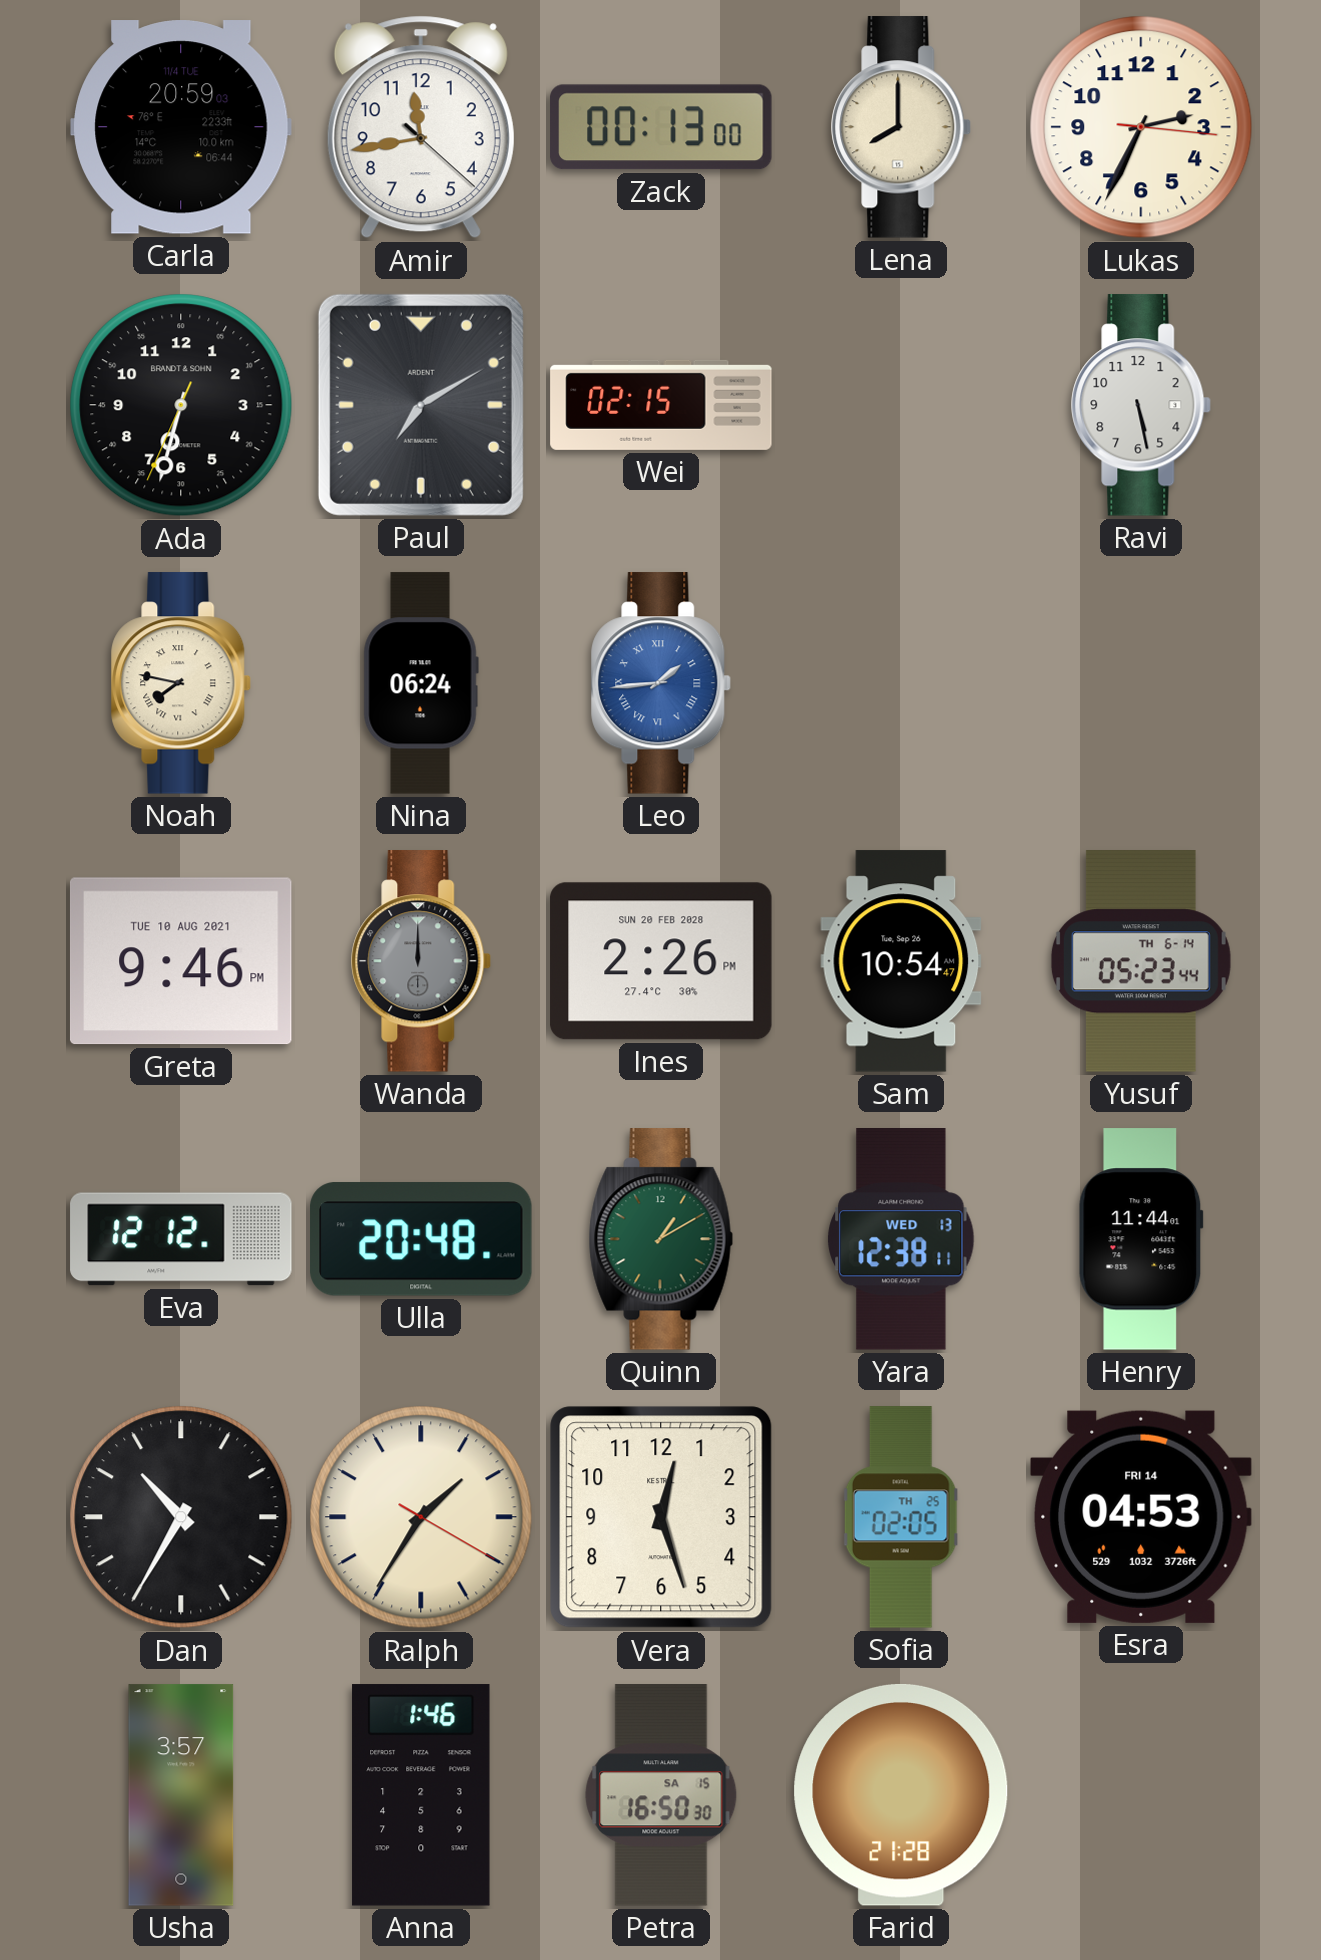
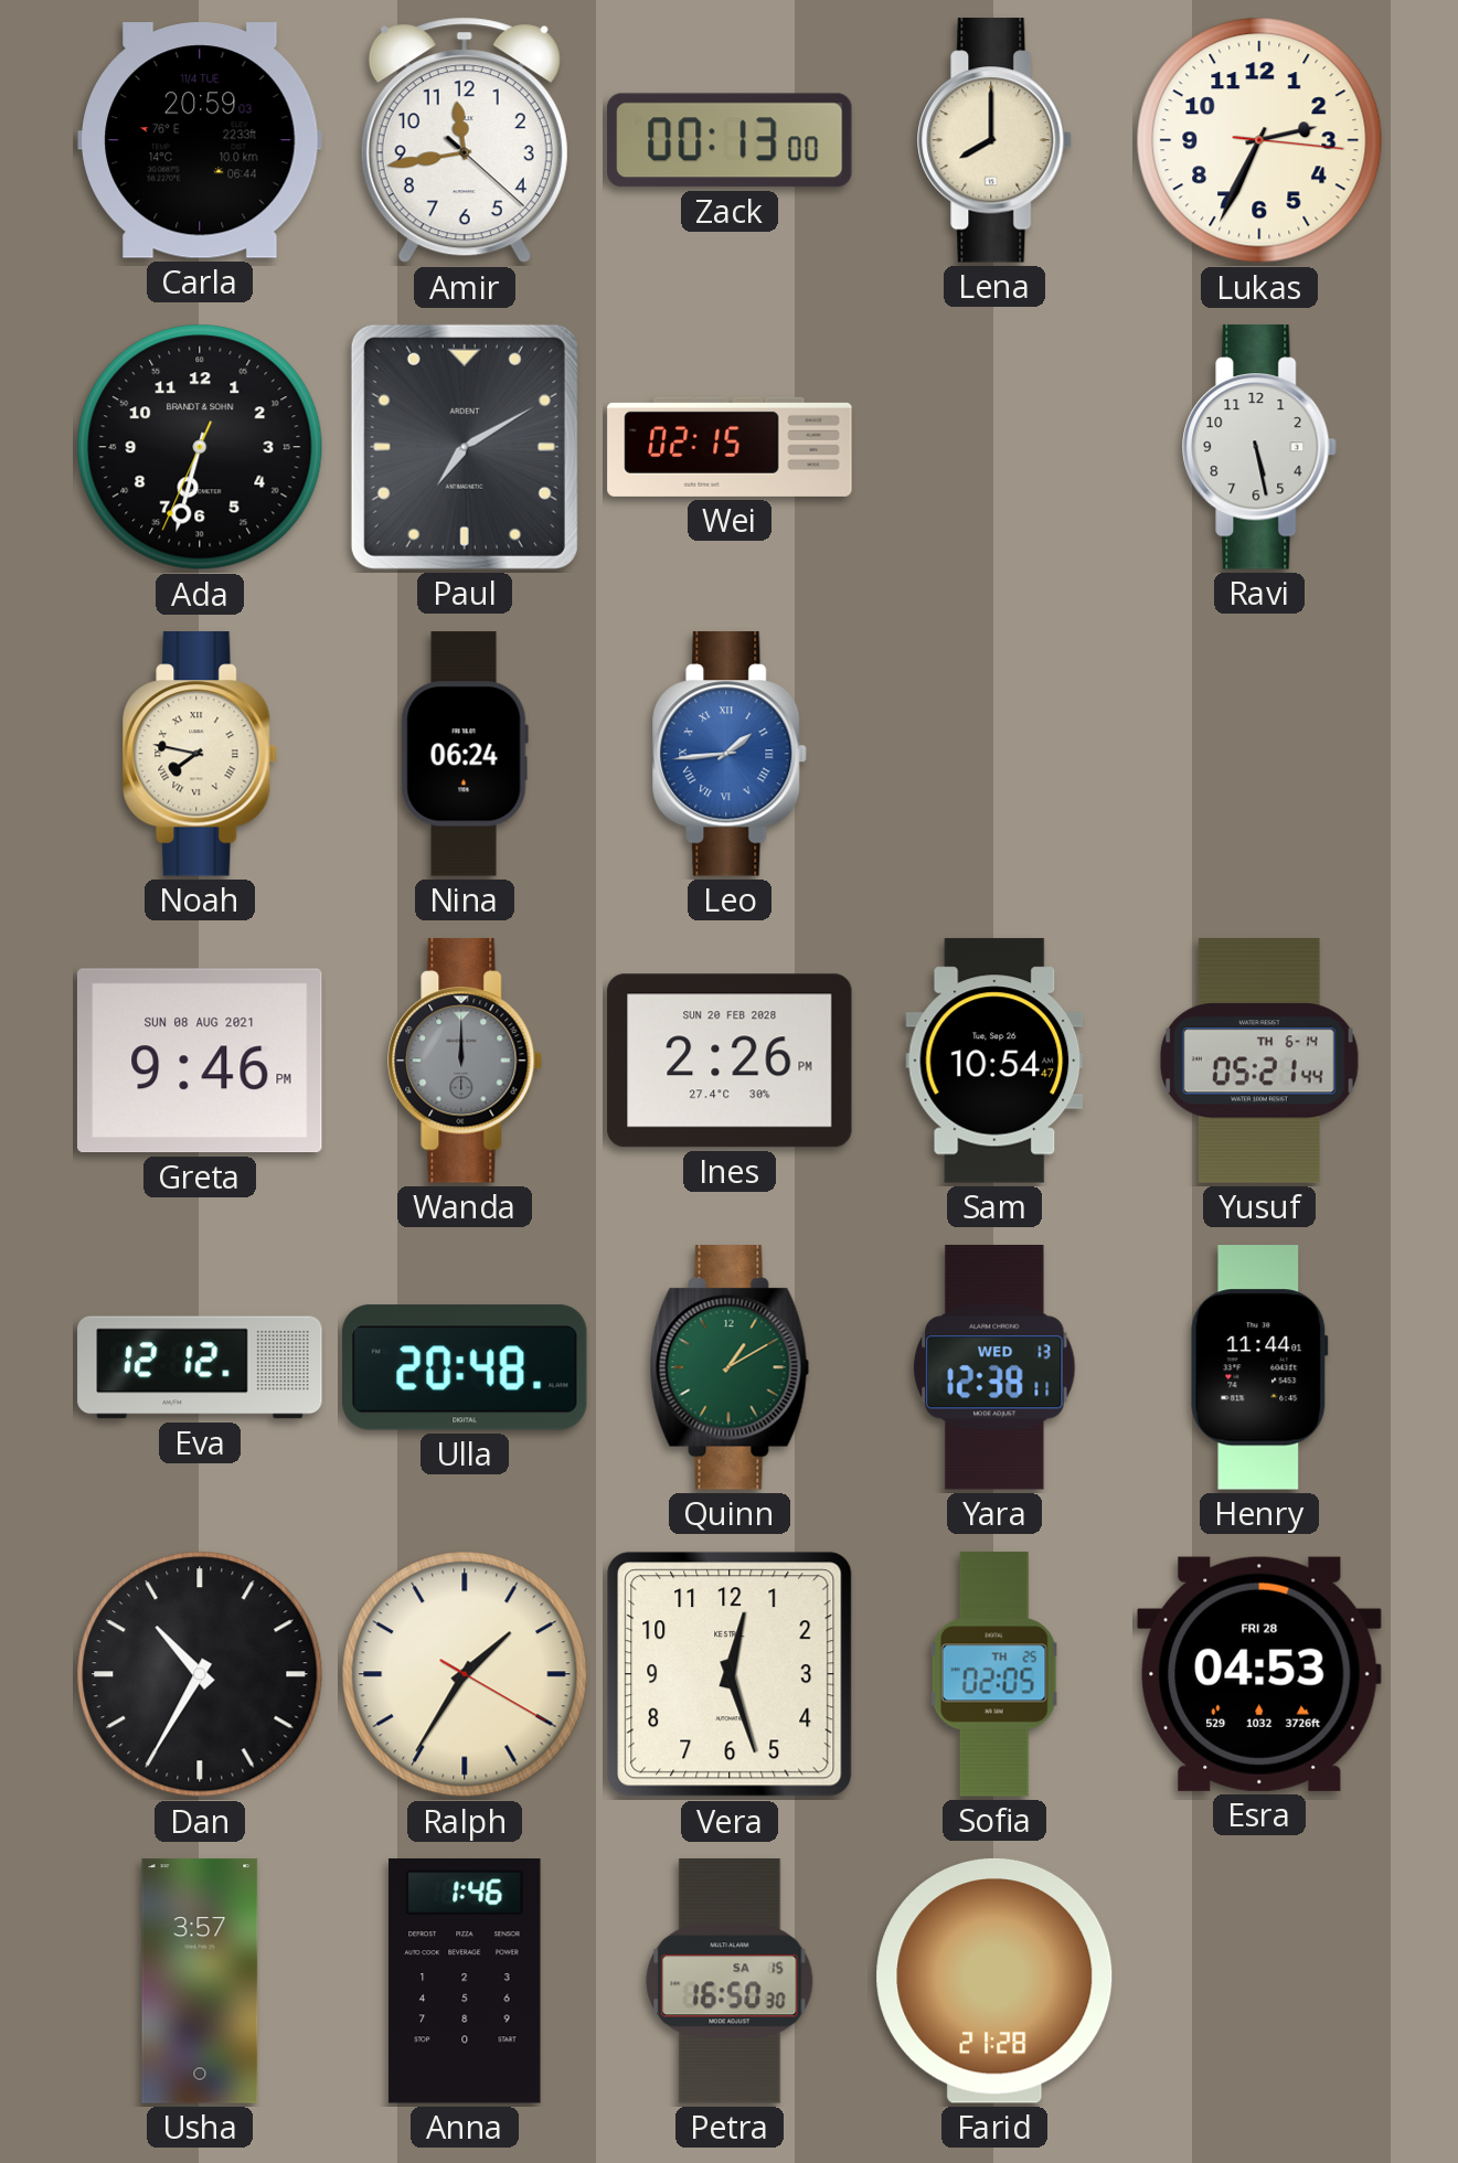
Greta date: TUE 10 AUG 2021 -> SUN 08 AUG 2021
Yusuf: 05:23 -> 05:21
Esra date: FRI 14 -> FRI 28
